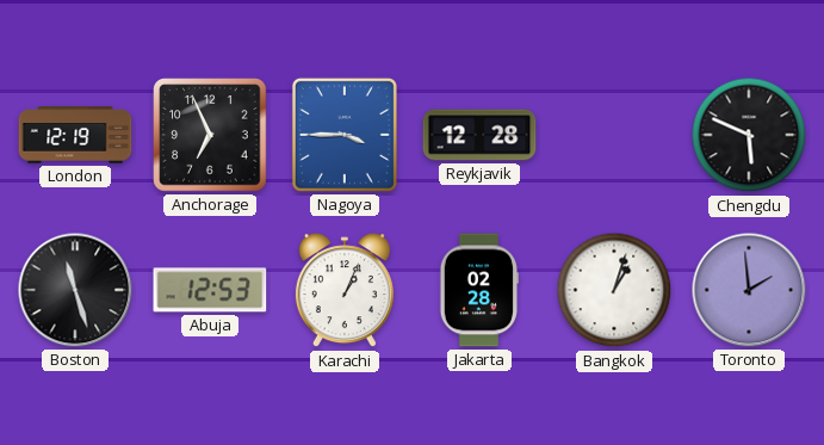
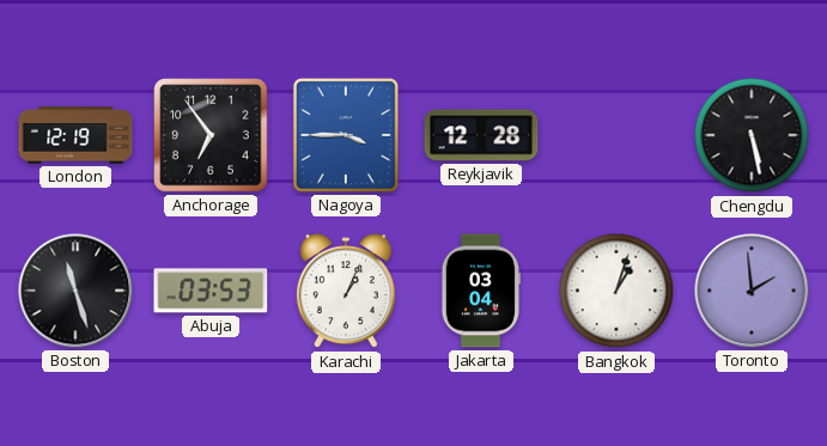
Anchorage: 6:56 -> 6:54
Chengdu: 5:49 -> 5:28
Abuja: 12:53 -> 03:53
Jakarta: 02:28 -> 03:04
